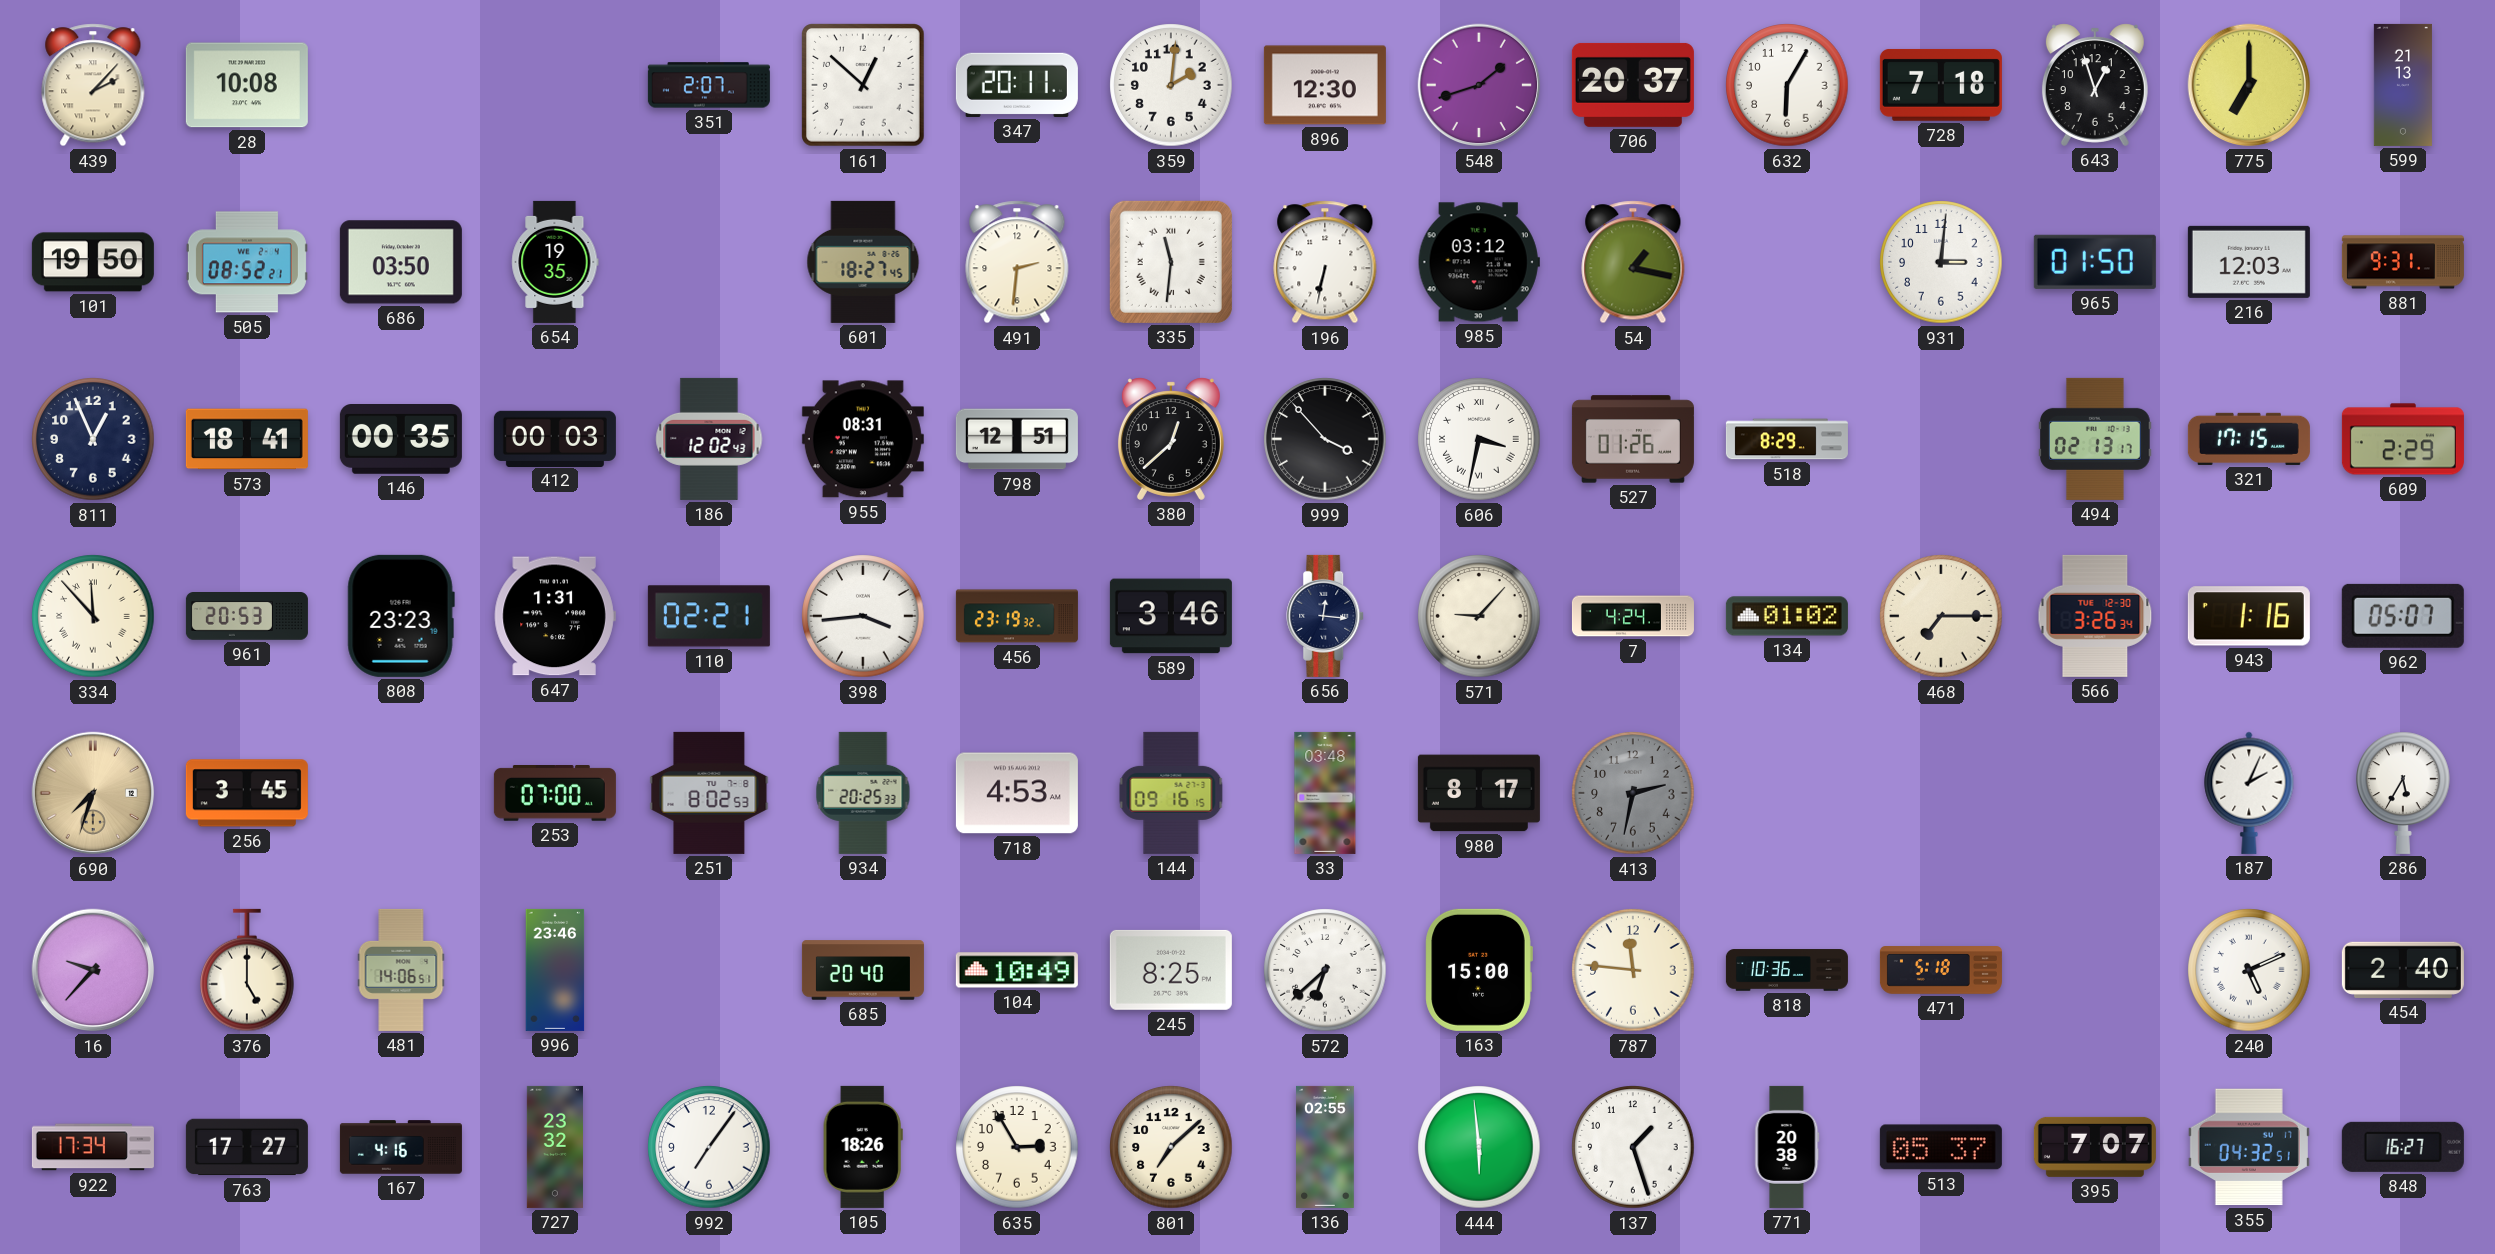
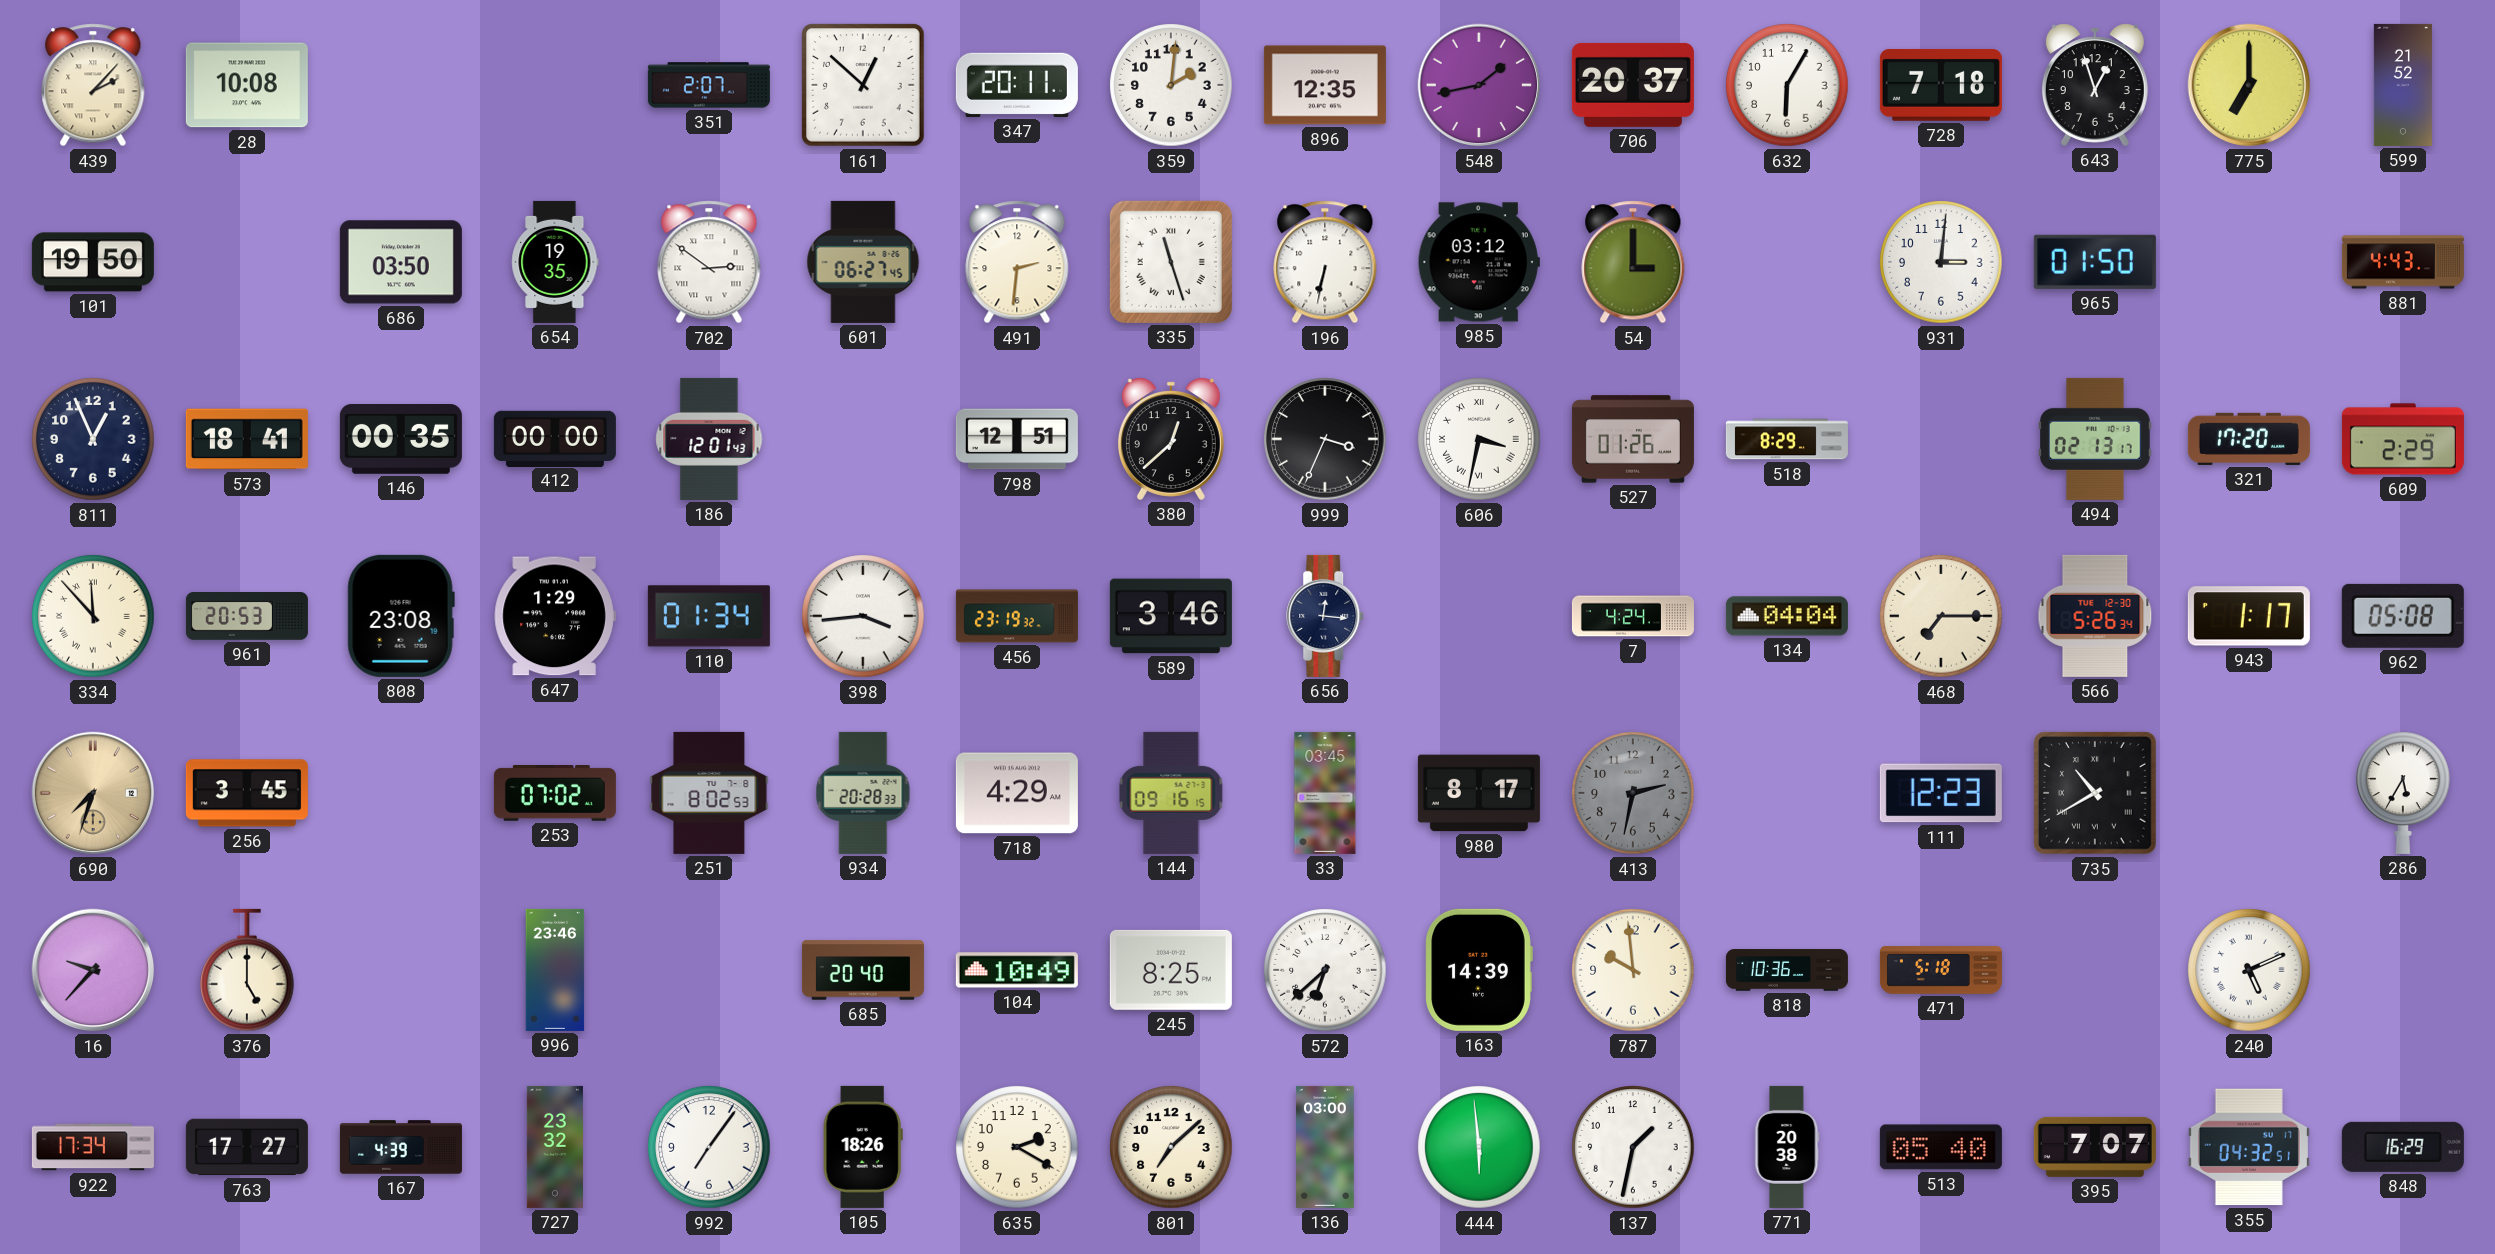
896: 12:30 -> 12:35
548: 1:42 -> 1:43
599: 21:13 -> 21:52
505: 08:52 -> none
702: none -> 2:51
601: 18:27 -> 06:27
335: 11:31 -> 11:27
54: 1:17 -> 3:00
216: 12:03 -> none
881: 9:31 -> 4:43
412: 00:03 -> 00:00
186: 12:02 -> 12:01
955: 08:31 -> none
999: 3:53 -> 3:34
321: 17:15 -> 17:20
808: 23:23 -> 23:08
647: 1:31 -> 1:29
110: 02:21 -> 01:34
571: 9:07 -> none
134: 01:02 -> 04:04
566: 3:26 -> 5:26
943: 1:16 -> 1:17
962: 05:07 -> 05:08
253: 07:00 -> 07:02
934: 20:25 -> 20:28
718: 4:53 -> 4:29
33: 03:48 -> 03:45
111: none -> 12:23
735: none -> 10:40
187: 2:04 -> none
481: 14:06 -> none
163: 15:00 -> 14:39
787: 11:46 -> 9:59
454: 2:40 -> none
167: 4:16 -> 4:39
635: 2:55 -> 2:20
136: 02:55 -> 03:00
137: 1:27 -> 1:32
513: 05:37 -> 05:40
848: 16:27 -> 16:29
